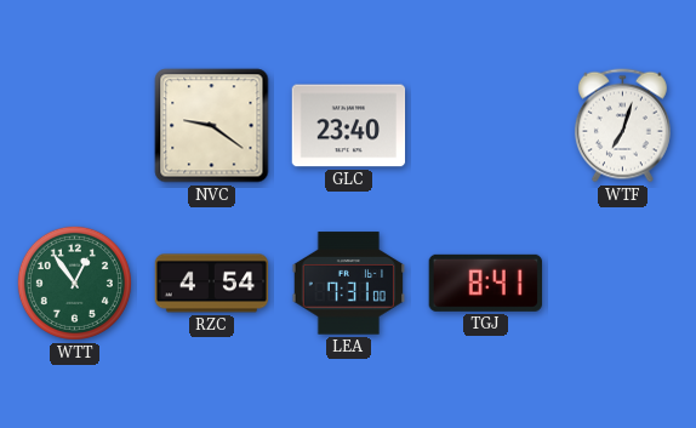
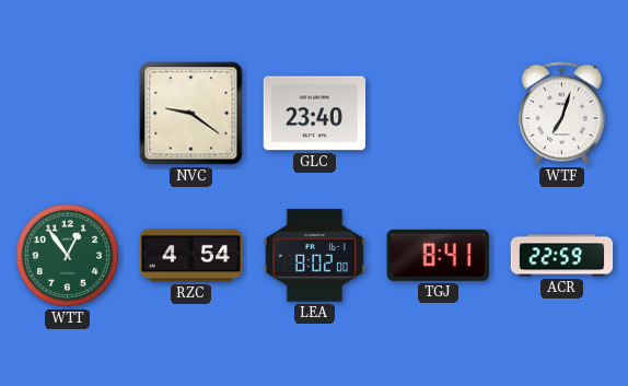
LEA: 7:31 -> 8:02
ACR: none -> 22:59
